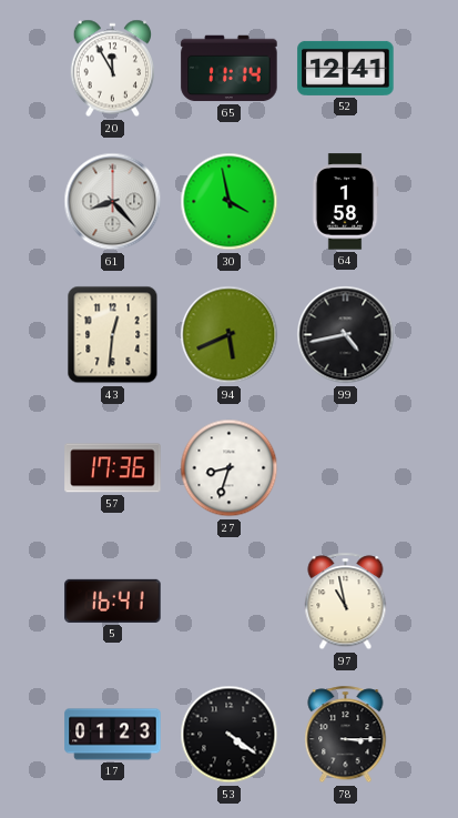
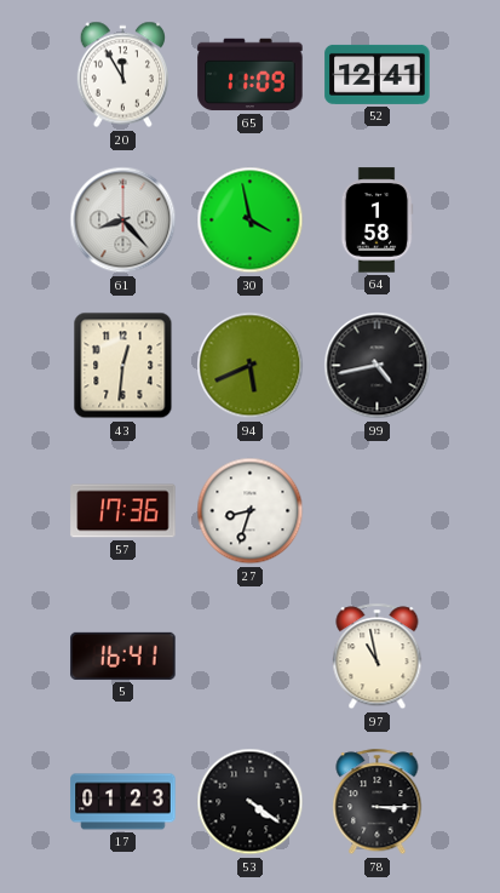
65: 11:14 -> 11:09
